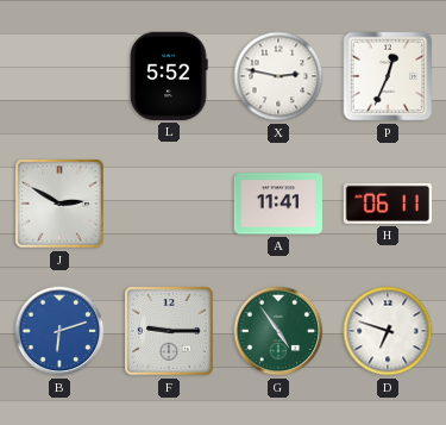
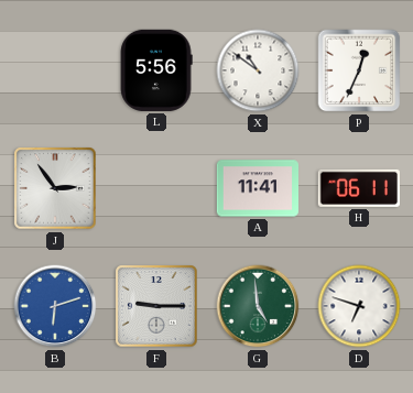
L: 5:52 -> 5:56
X: 2:47 -> 10:51
J: 2:50 -> 2:54
G: 4:54 -> 4:59
